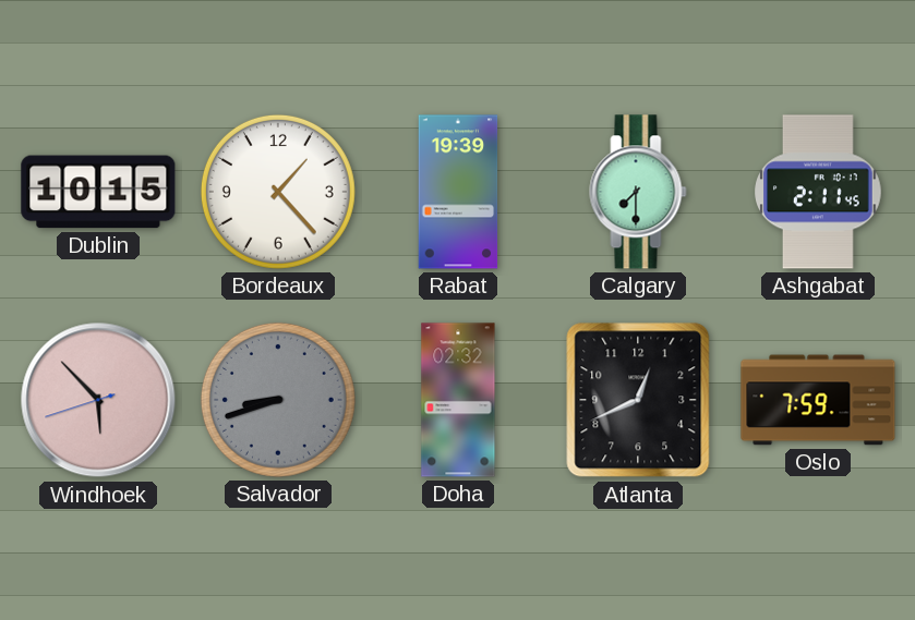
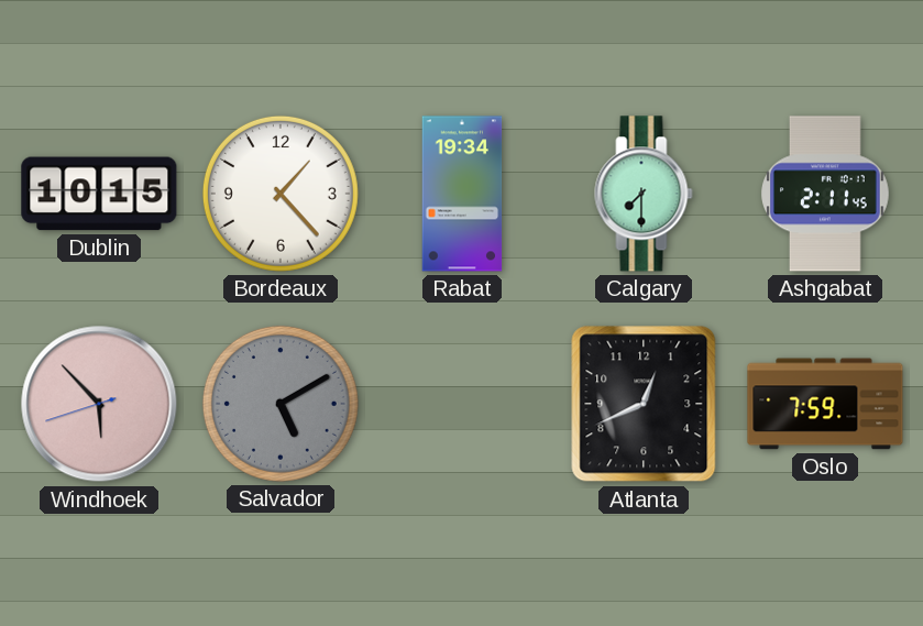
Rabat: 19:39 -> 19:34
Salvador: 8:42 -> 5:10
Doha: 02:32 -> none
